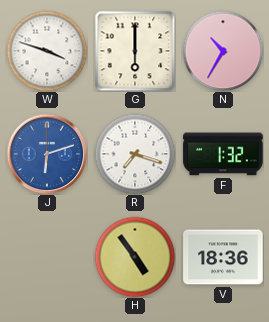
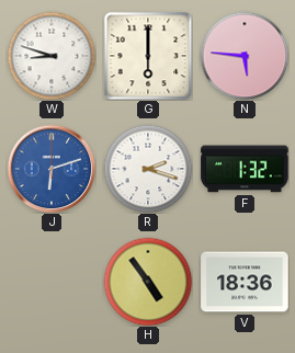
W: 3:48 -> 8:48
N: 10:35 -> 5:46
R: 7:18 -> 2:18
